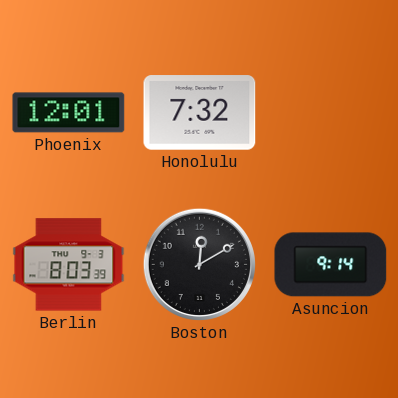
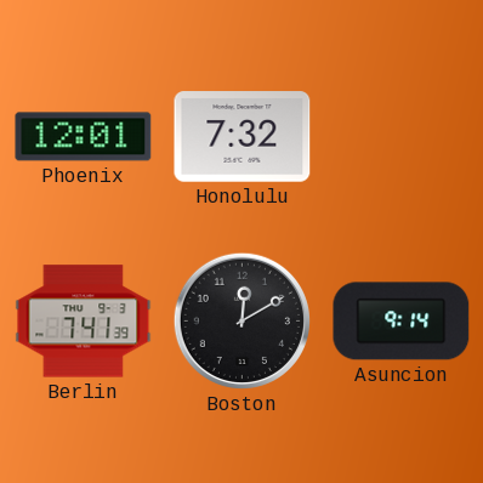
Berlin: 8:03 -> 7:41
